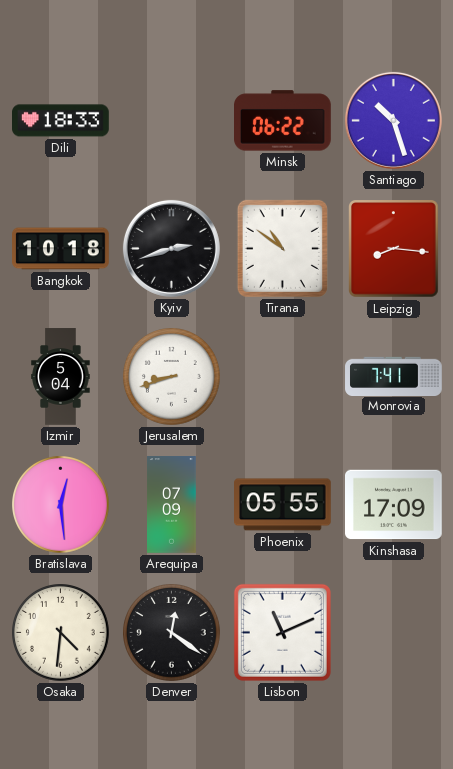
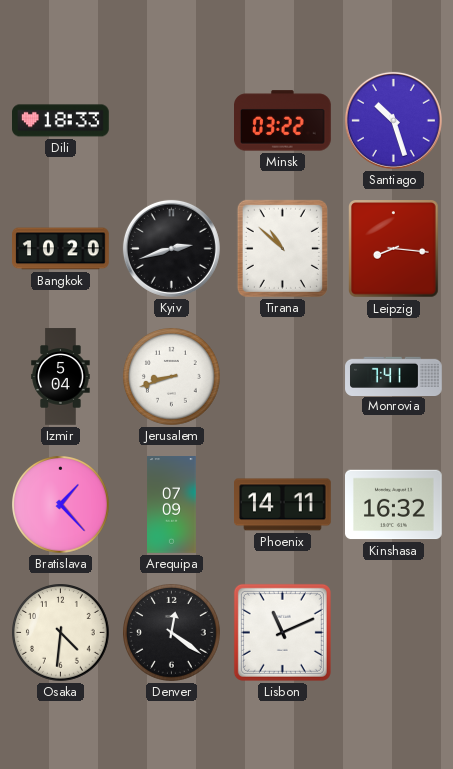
Minsk: 06:22 -> 03:22
Bangkok: 10:18 -> 10:20
Tirana: 10:51 -> 10:52
Bratislava: 12:29 -> 1:23
Phoenix: 05:55 -> 14:11
Kinshasa: 17:09 -> 16:32
